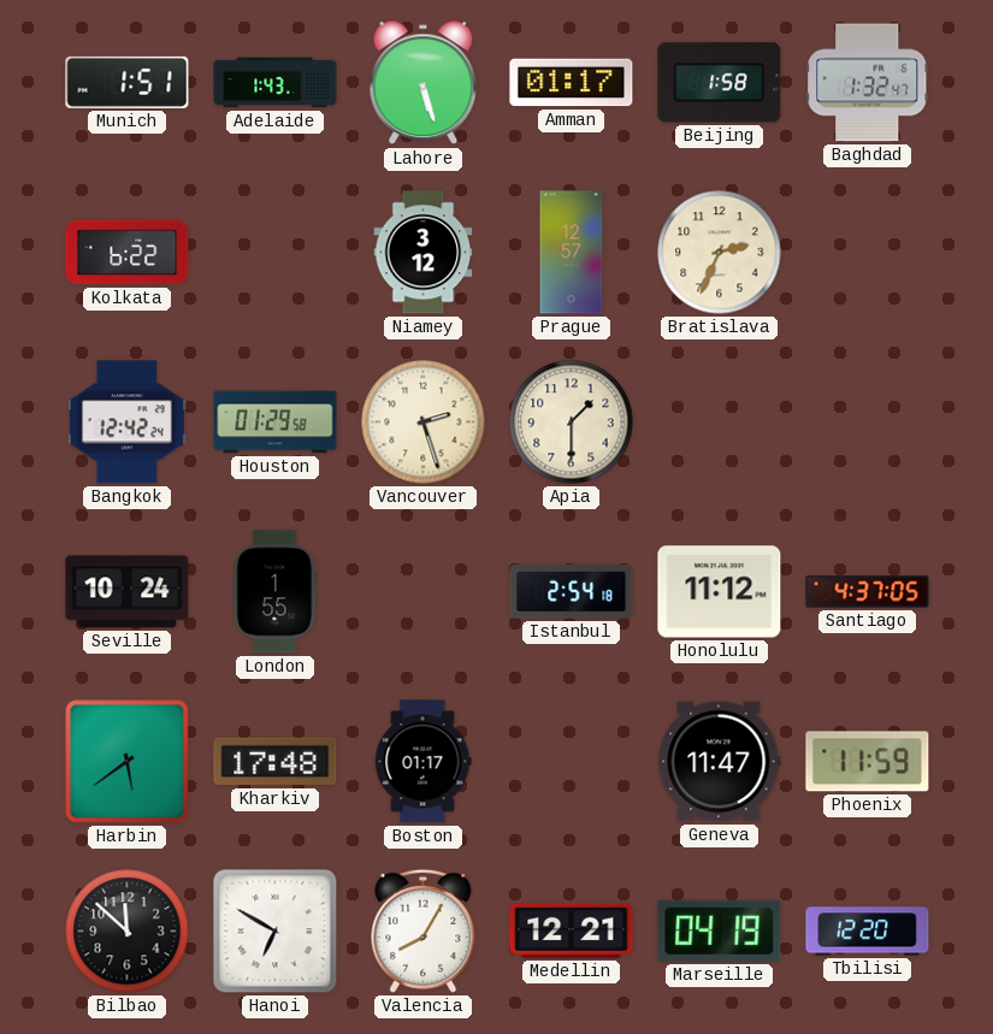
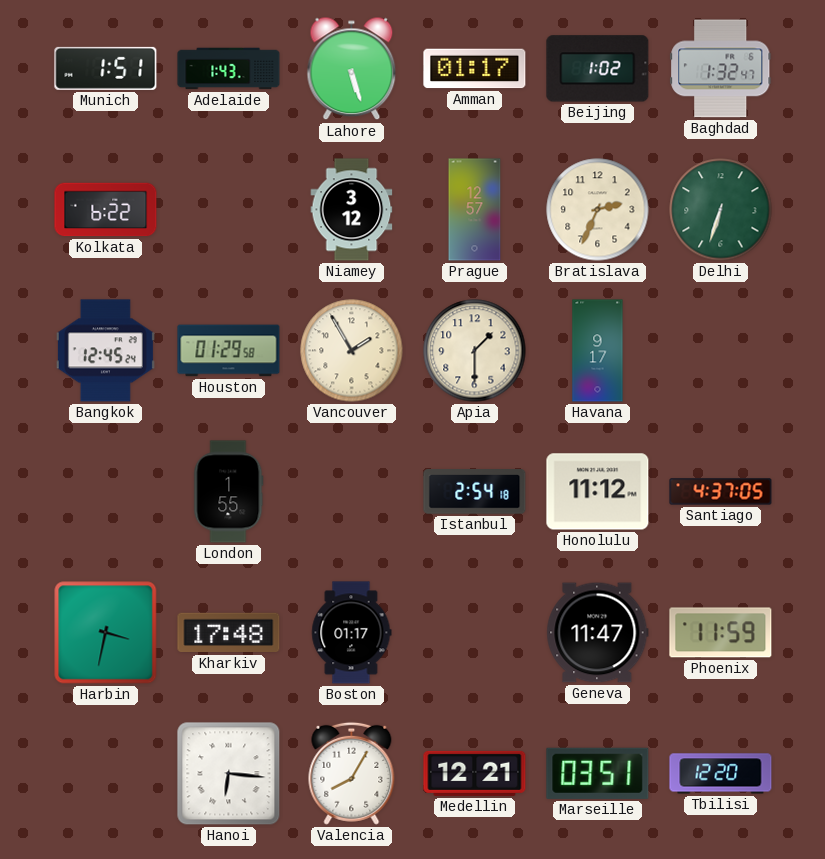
Beijing: 1:58 -> 1:02
Delhi: none -> 6:33
Bangkok: 12:42 -> 12:45
Vancouver: 2:27 -> 1:55
Havana: none -> 9:17
Seville: 10:24 -> none
Harbin: 5:39 -> 3:32
Bilbao: 11:52 -> none
Hanoi: 6:50 -> 6:16
Marseille: 04:19 -> 03:51
